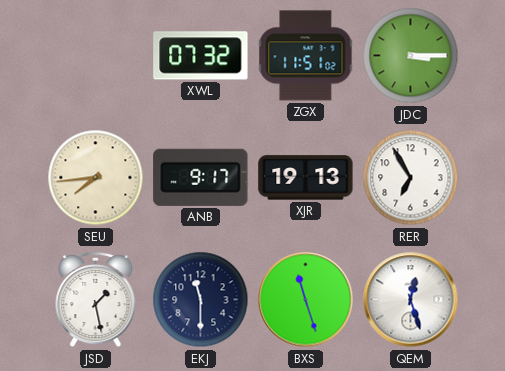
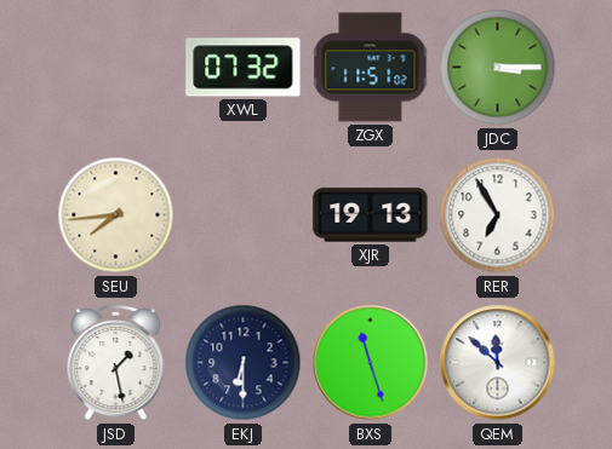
ANB: 9:17 -> none
EKJ: 11:30 -> 6:30
QEM: 12:27 -> 11:52
